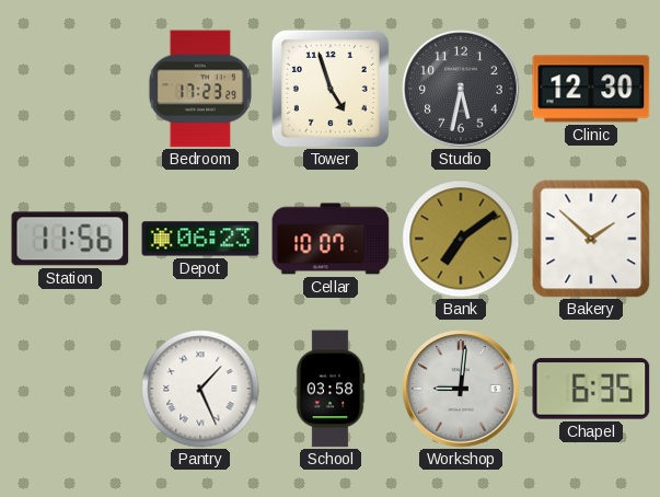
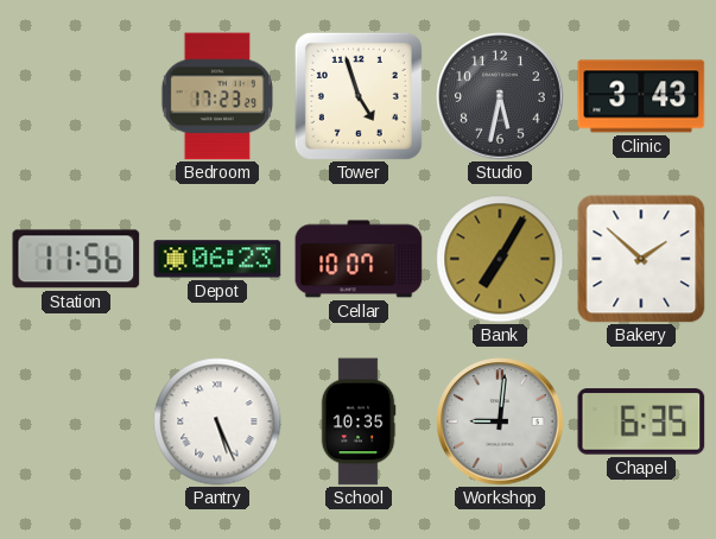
Clinic: 12:30 -> 3:43
Bank: 7:09 -> 7:05
Pantry: 1:26 -> 5:26
School: 03:58 -> 10:35
